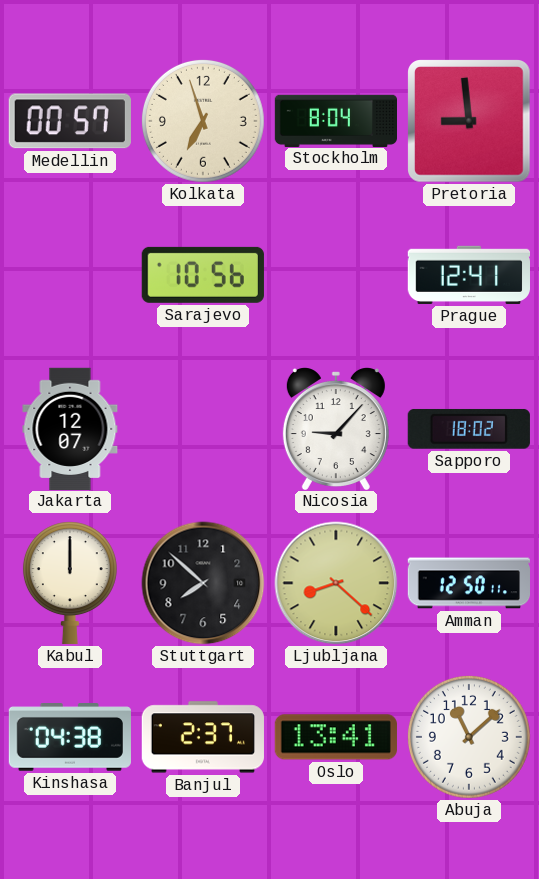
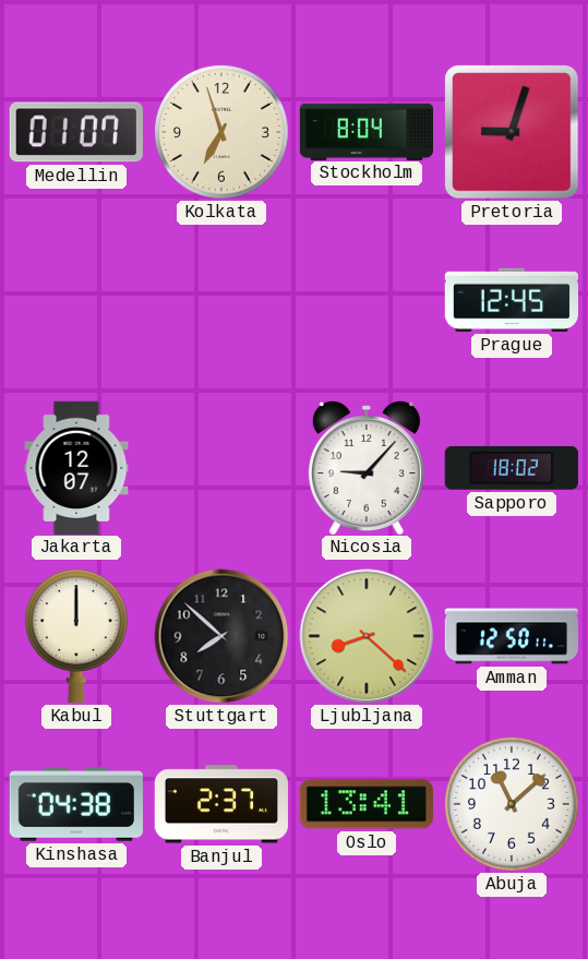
Medellin: 00:57 -> 01:07
Pretoria: 8:59 -> 9:03
Sarajevo: 10:56 -> none
Prague: 12:41 -> 12:45
